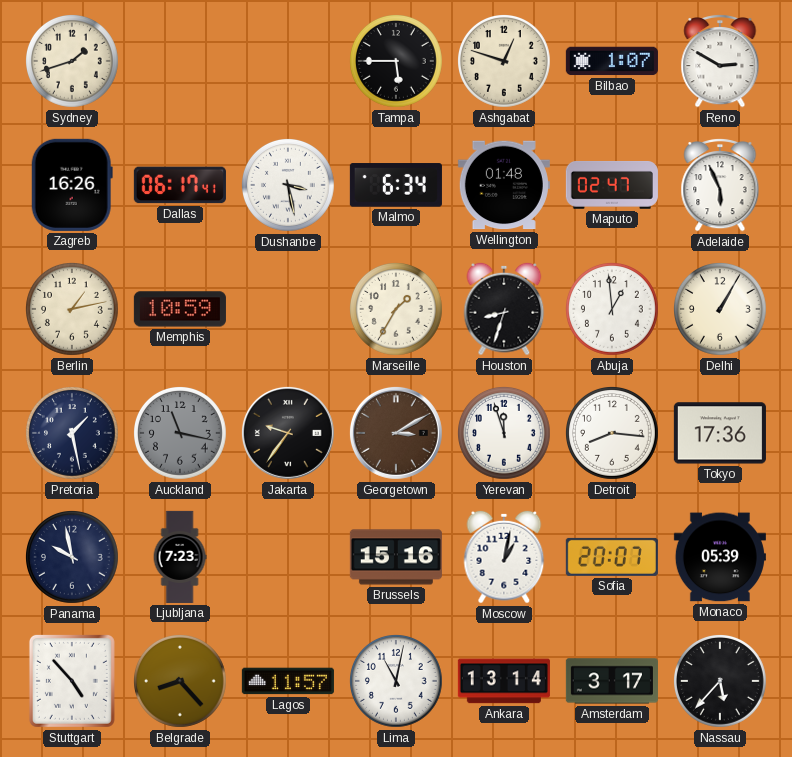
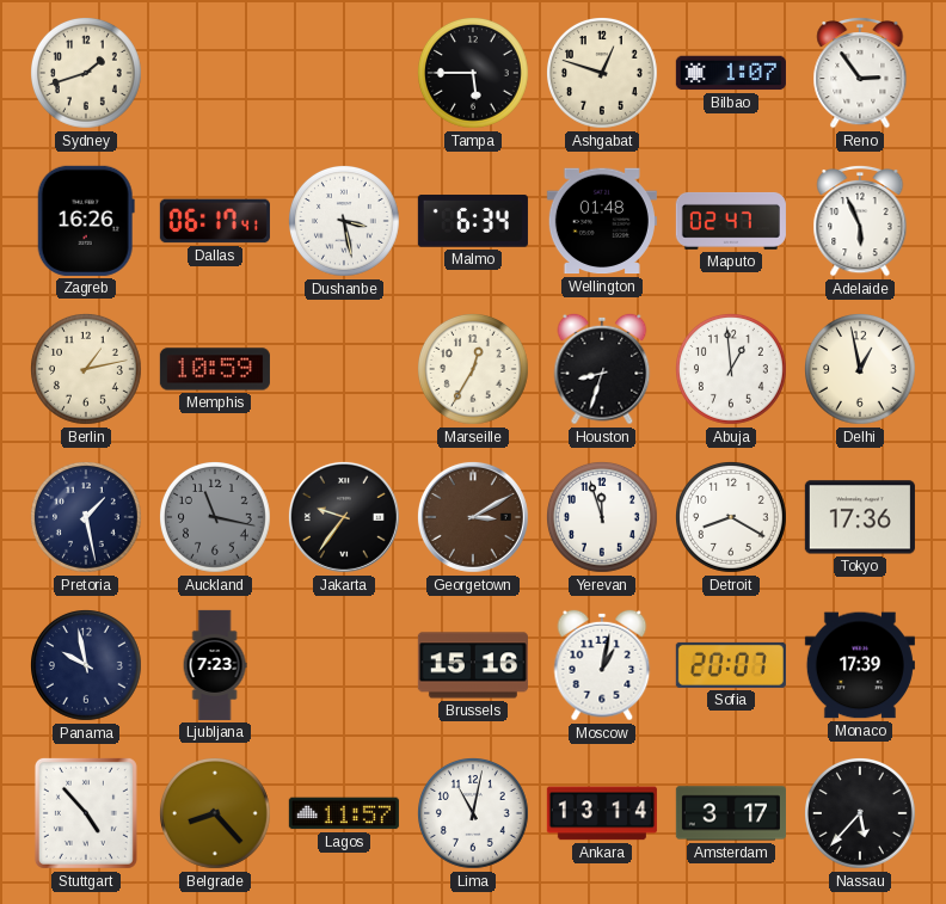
Reno: 2:50 -> 2:54
Marseille: 1:35 -> 12:35
Delhi: 1:05 -> 12:58
Detroit: 8:16 -> 8:20
Monaco: 05:39 -> 17:39
